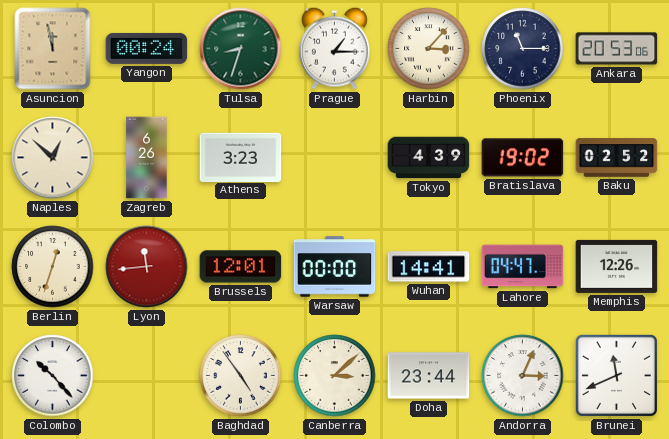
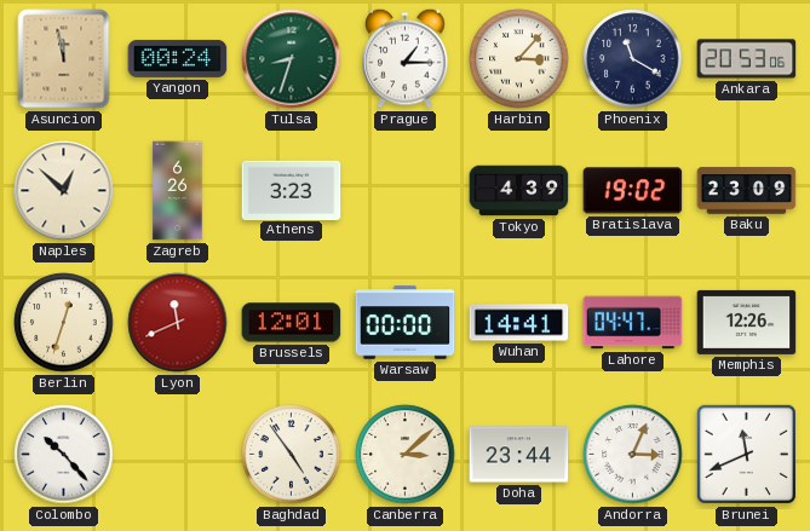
Phoenix: 11:15 -> 11:20
Baku: 02:52 -> 23:09
Lyon: 11:44 -> 11:41
